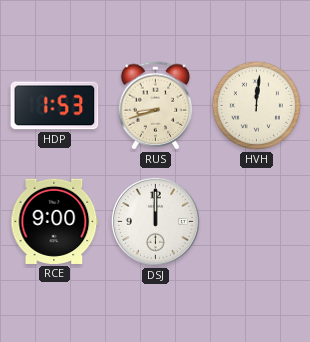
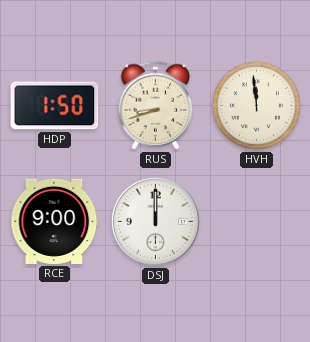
HDP: 1:53 -> 1:50
HVH: 12:01 -> 11:59
